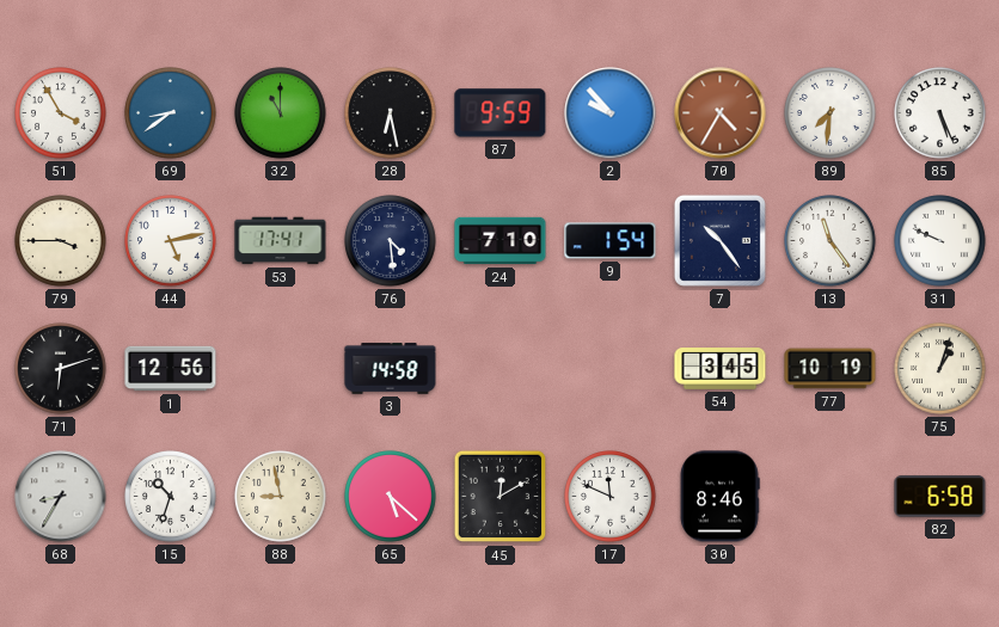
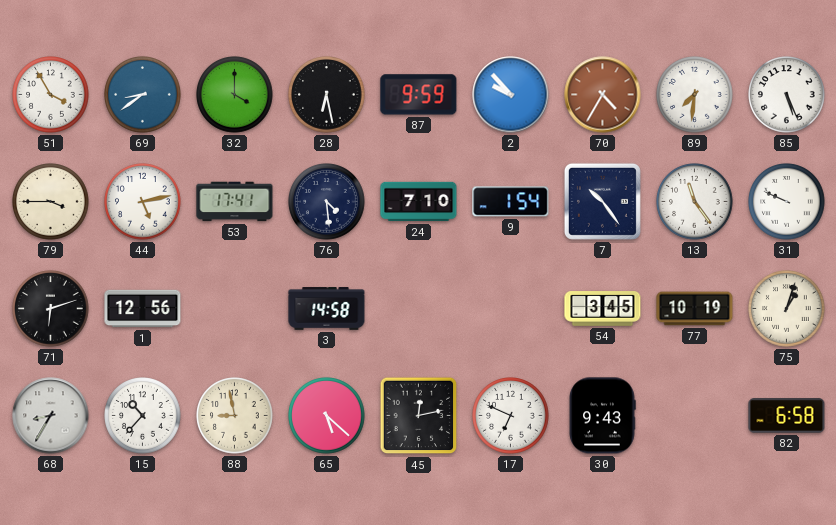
32: 11:00 -> 4:00
15: 10:33 -> 10:37
45: 12:10 -> 12:13
17: 11:49 -> 6:49
30: 8:46 -> 9:43
